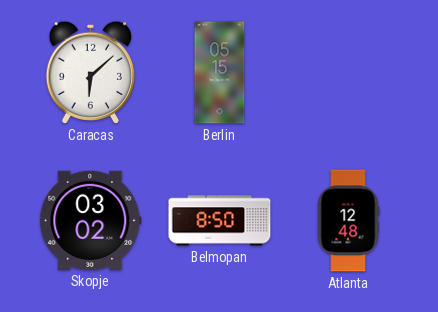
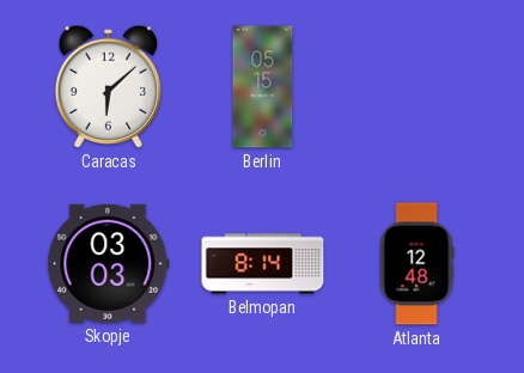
Skopje: 03:02 -> 03:03
Belmopan: 8:50 -> 8:14
